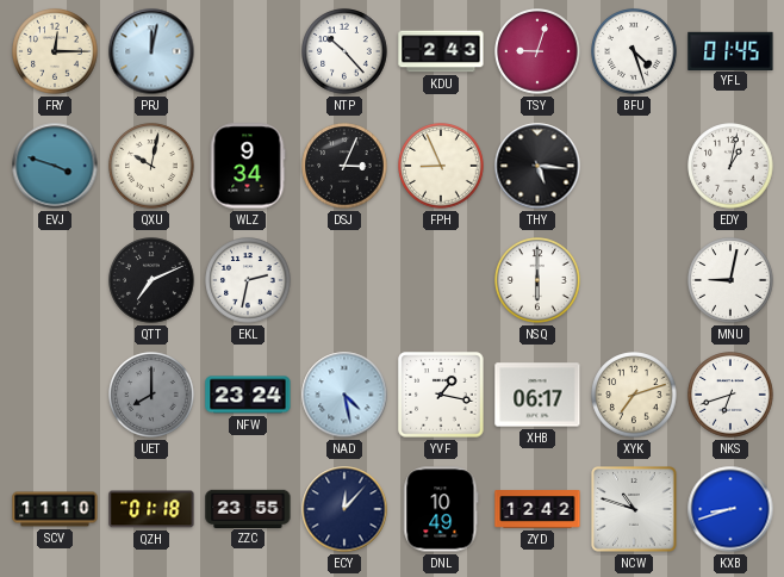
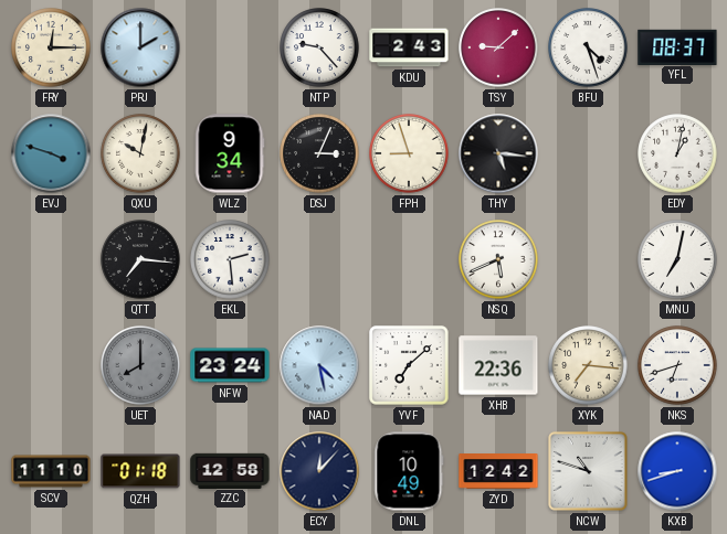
PRJ: 12:02 -> 2:00
NTP: 10:23 -> 9:23
TSY: 9:03 -> 9:08
YFL: 01:45 -> 08:37
FPH: 8:56 -> 8:57
QTT: 7:11 -> 7:16
EKL: 2:32 -> 2:29
NSQ: 6:00 -> 5:41
MNU: 9:02 -> 7:02
YVF: 1:17 -> 7:08
XHB: 06:17 -> 22:36
XYK: 7:12 -> 7:16
ZZC: 23:55 -> 12:58
